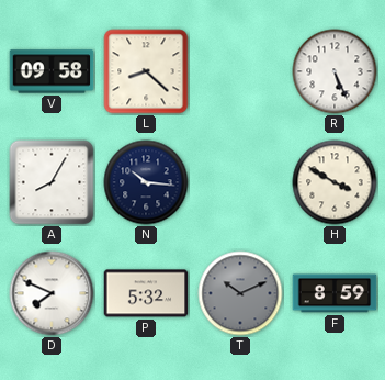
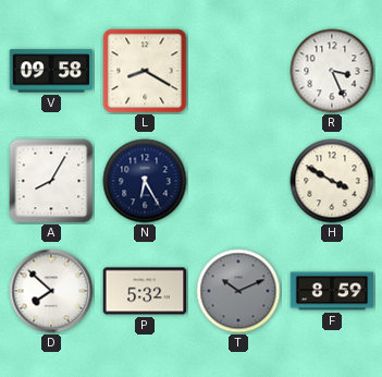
L: 8:22 -> 8:20
R: 5:26 -> 3:26
N: 10:16 -> 6:25
D: 7:49 -> 7:52
